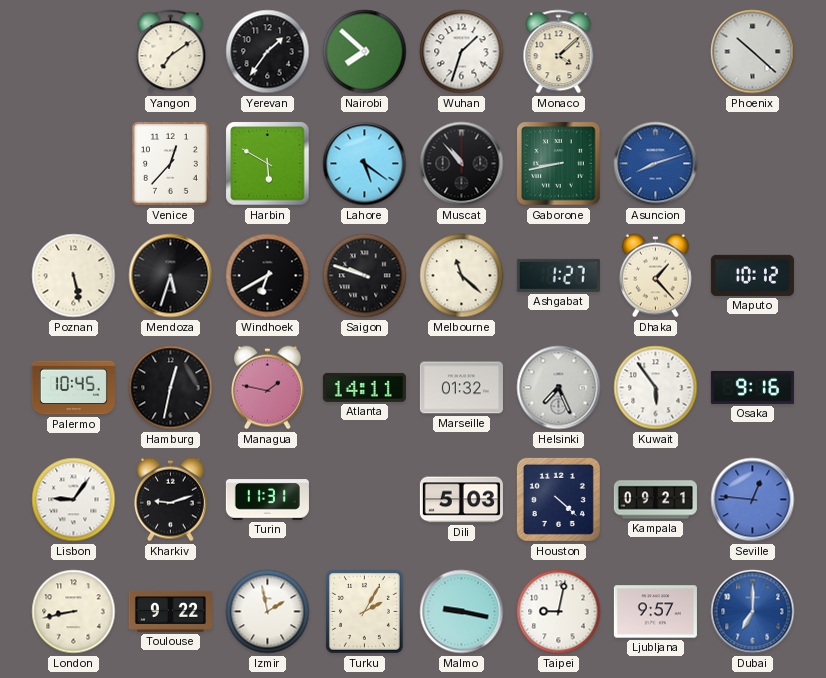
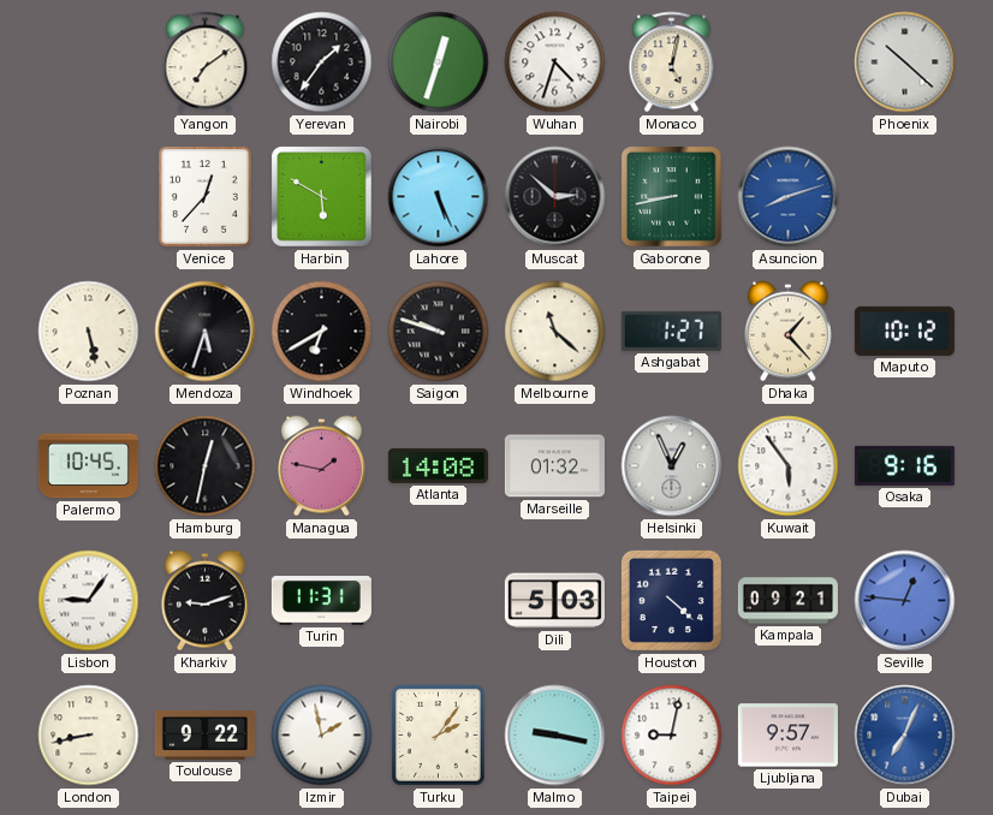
Nairobi: 7:52 -> 12:33
Wuhan: 1:33 -> 4:33
Monaco: 4:08 -> 5:02
Lahore: 5:21 -> 5:26
Muscat: 10:53 -> 2:52
Atlanta: 14:11 -> 14:08
Helsinki: 7:26 -> 12:56
Turku: 2:05 -> 2:06
Dubai: 7:00 -> 7:04
